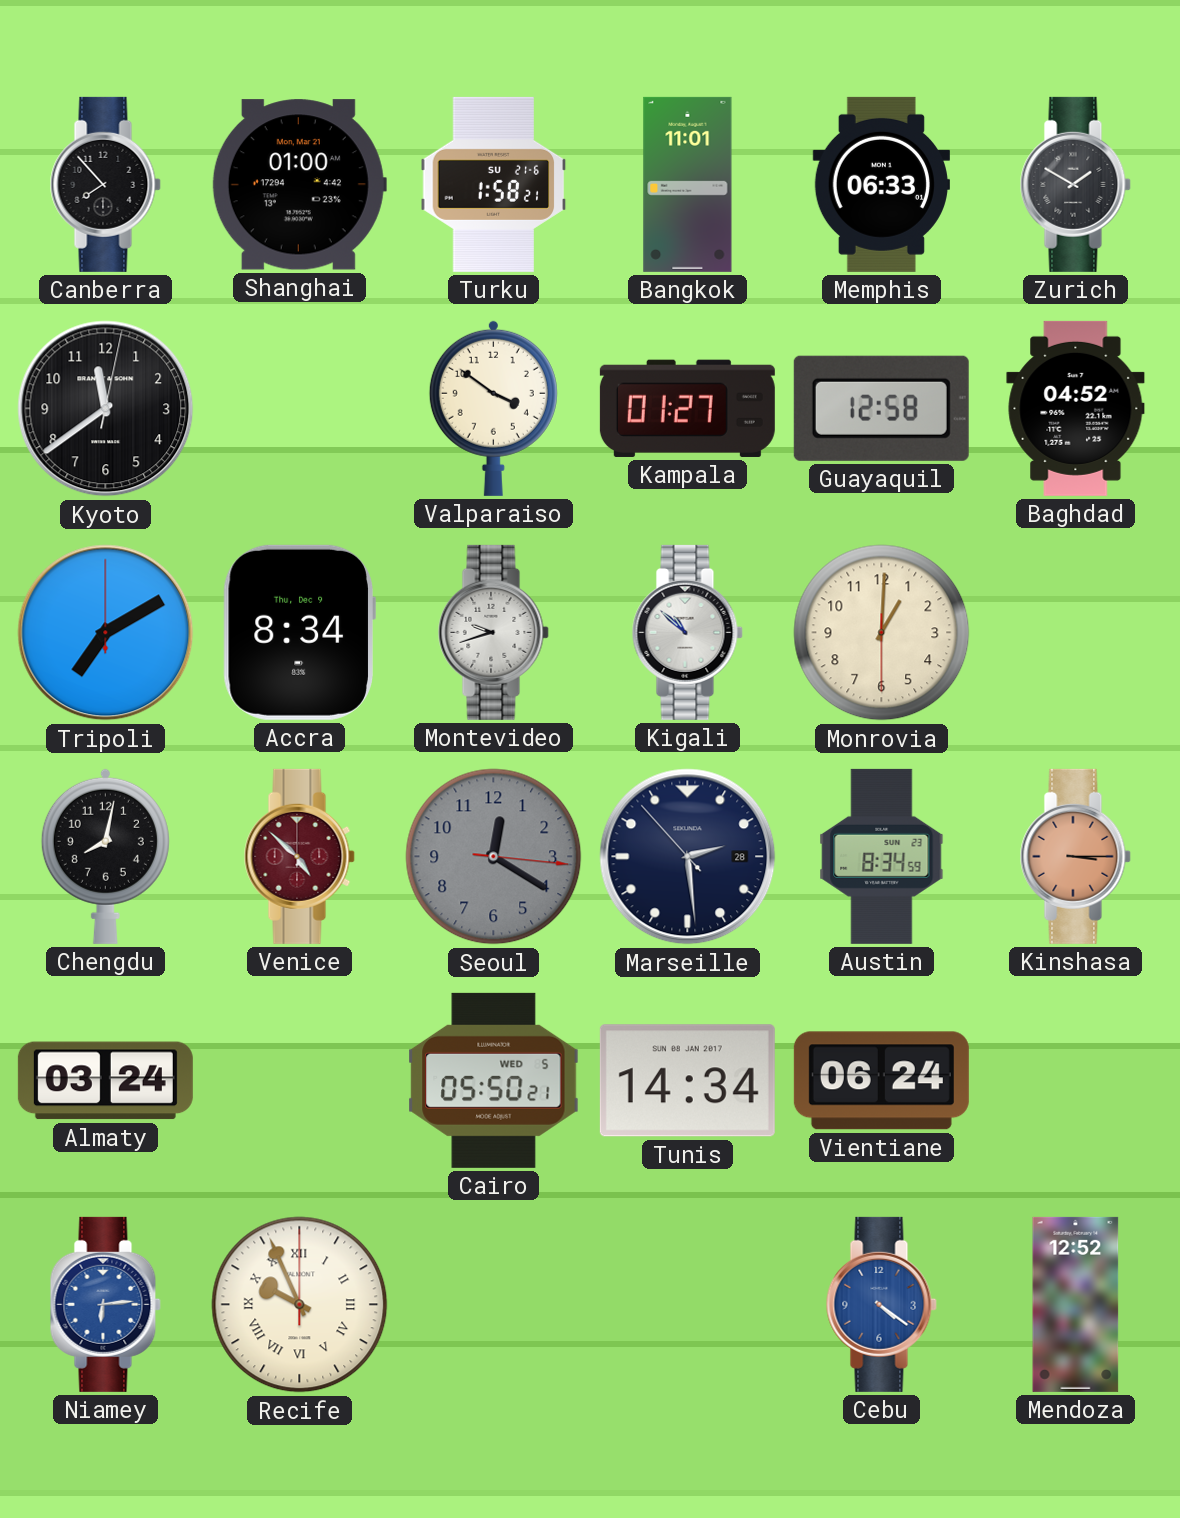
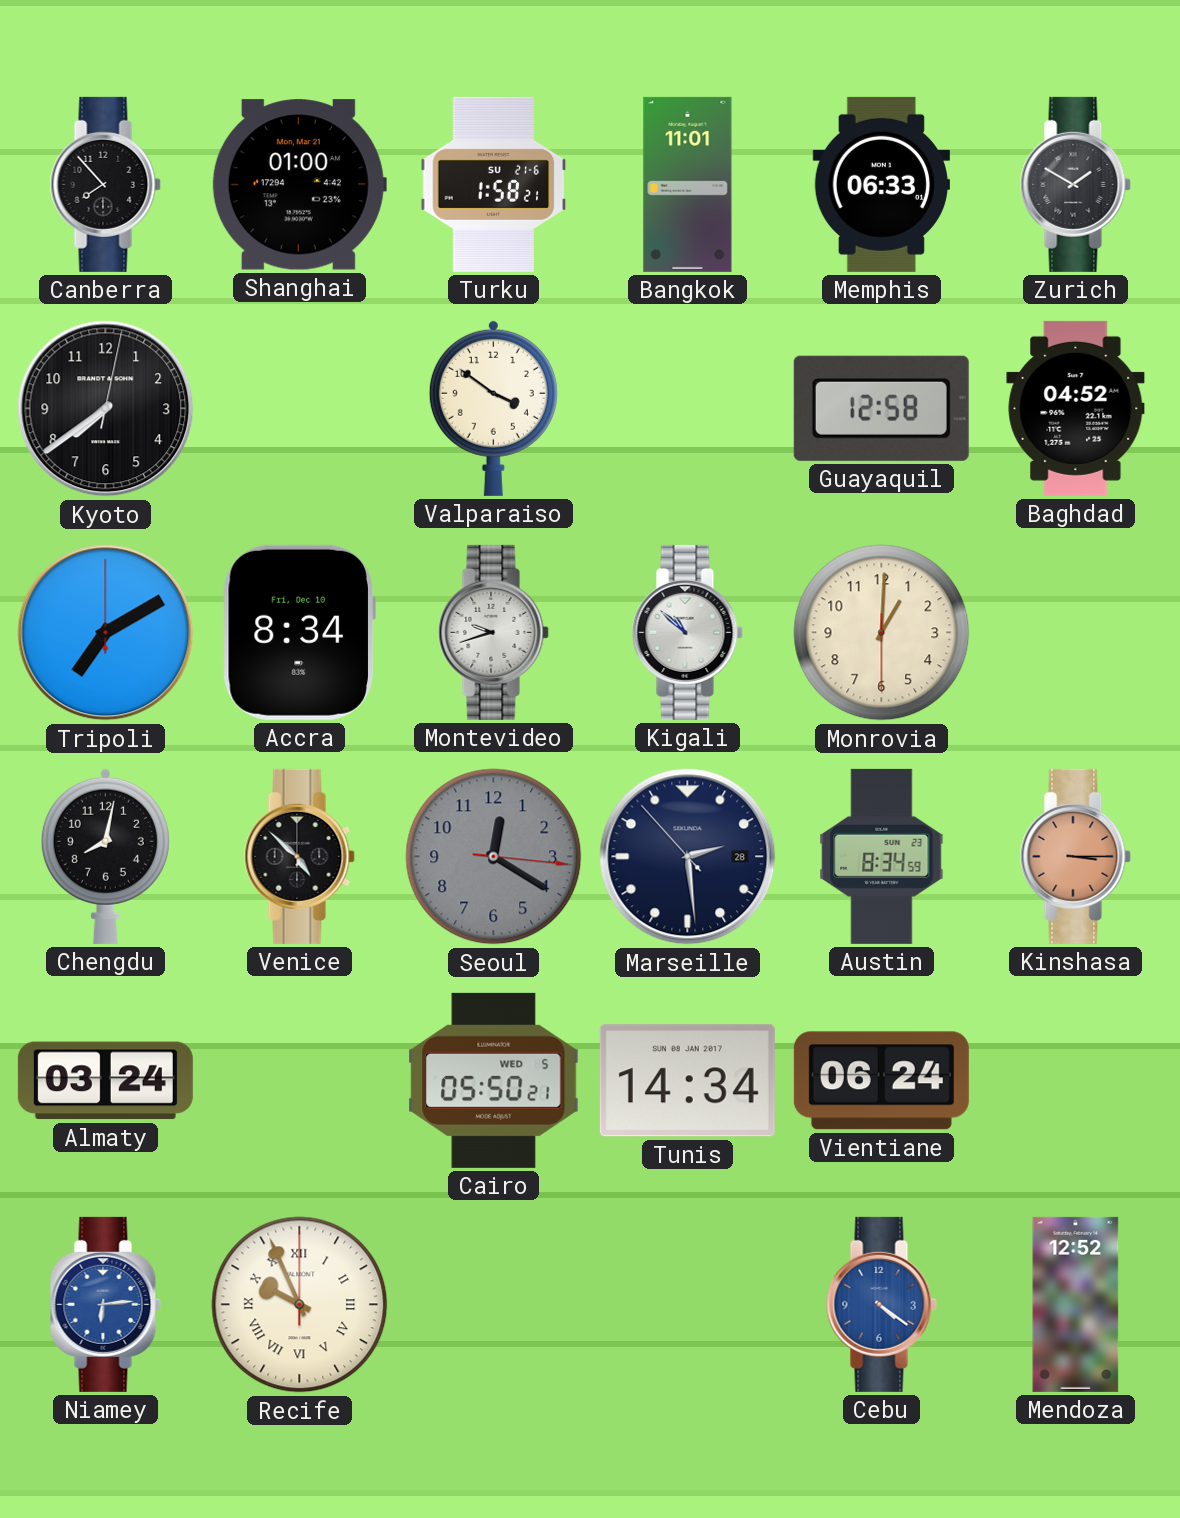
Kyoto: 11:39 -> 7:39
Kampala: 01:27 -> none
Accra date: Thu, Dec 9 -> Fri, Dec 10
Venice dial: burgundy -> black
